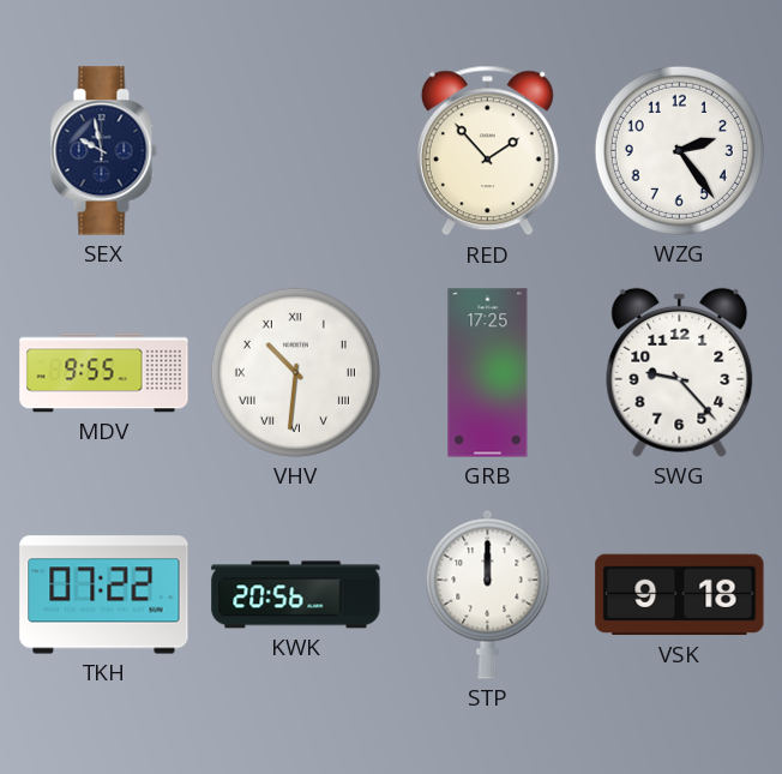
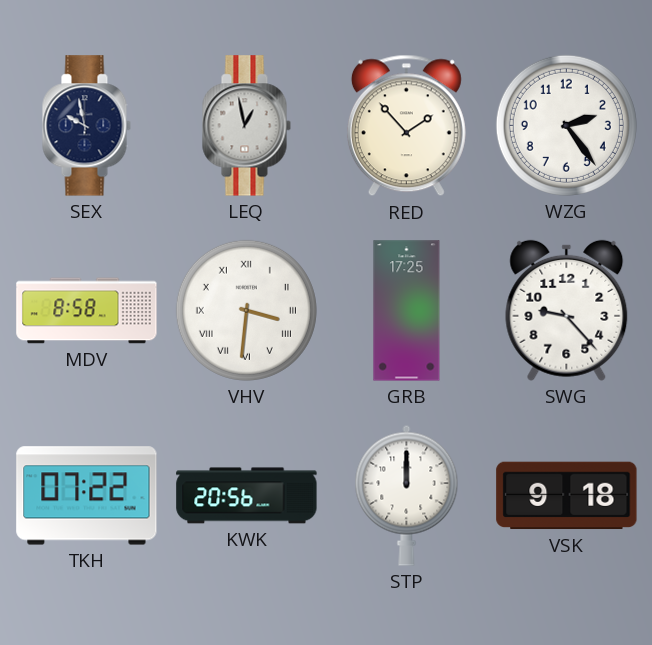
LEQ: none -> 12:58
MDV: 9:55 -> 8:58
VHV: 10:31 -> 3:31
